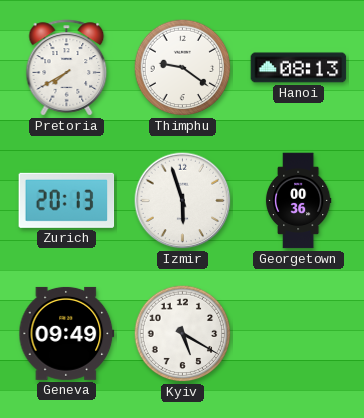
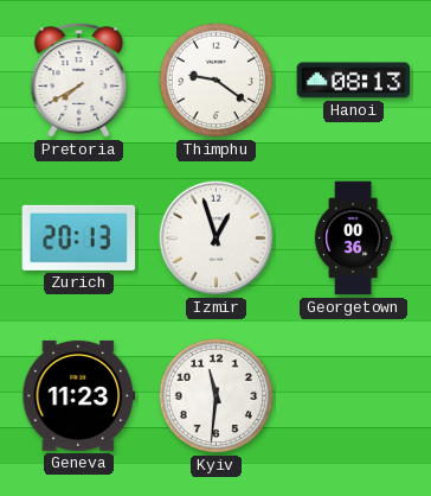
Izmir: 5:57 -> 12:57
Geneva: 09:49 -> 11:23
Kyiv: 5:20 -> 11:31
